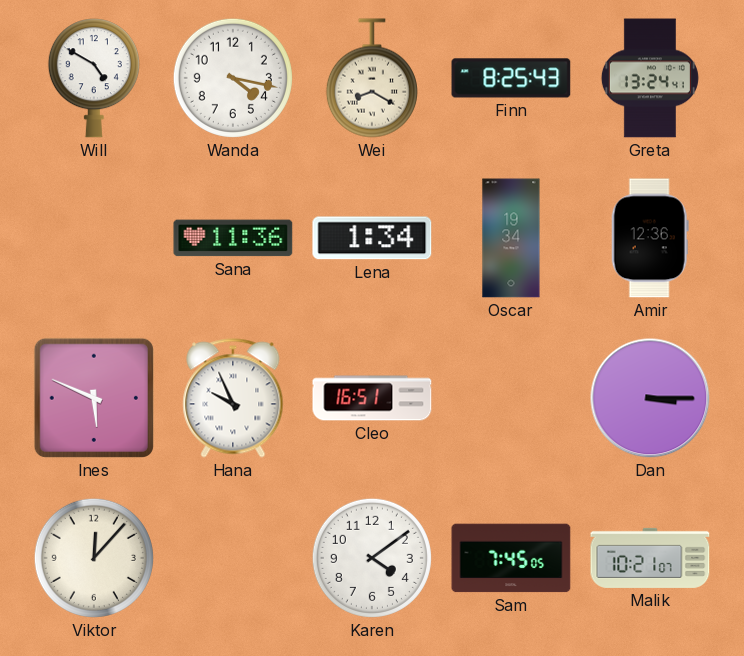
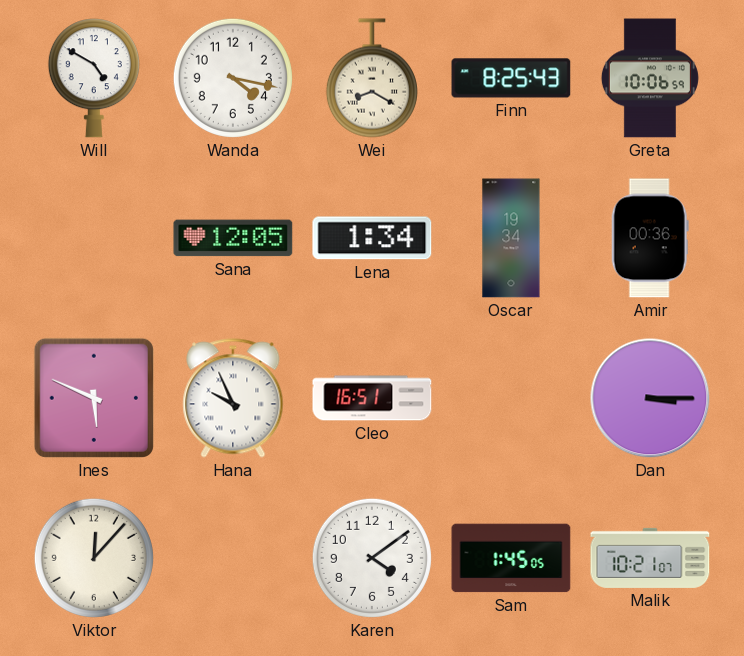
Greta: 13:24 -> 10:06
Sana: 11:36 -> 12:05
Amir: 12:36 -> 00:36
Sam: 7:45 -> 1:45
